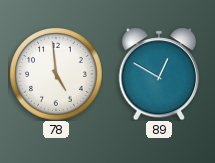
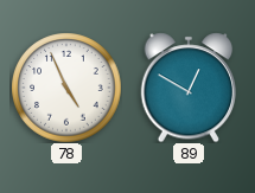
78: 4:59 -> 4:56
